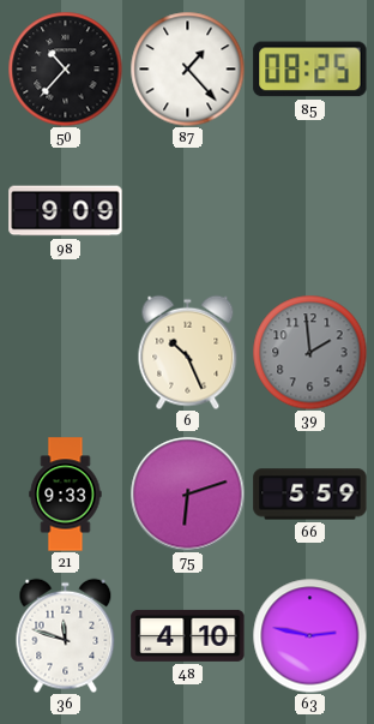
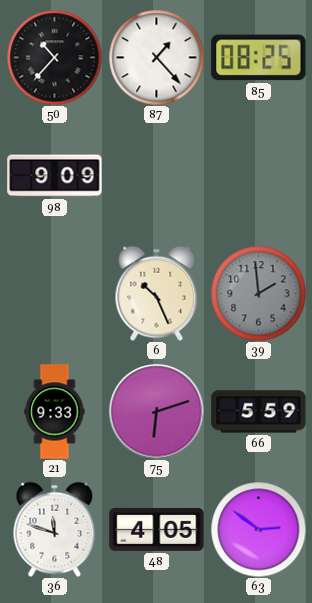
48: 4:10 -> 4:05
63: 2:47 -> 2:51
